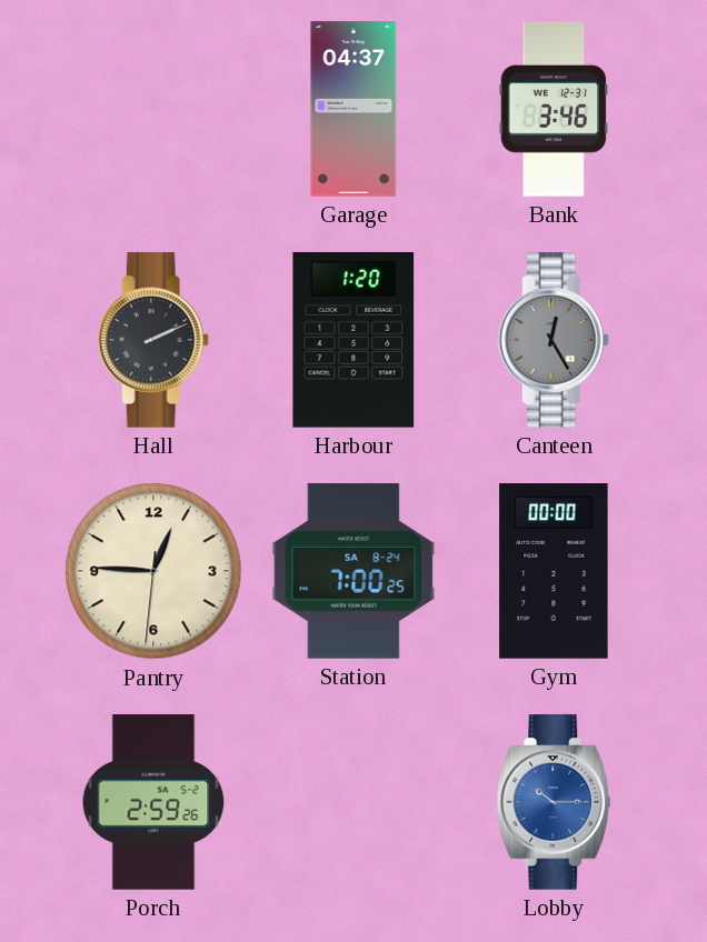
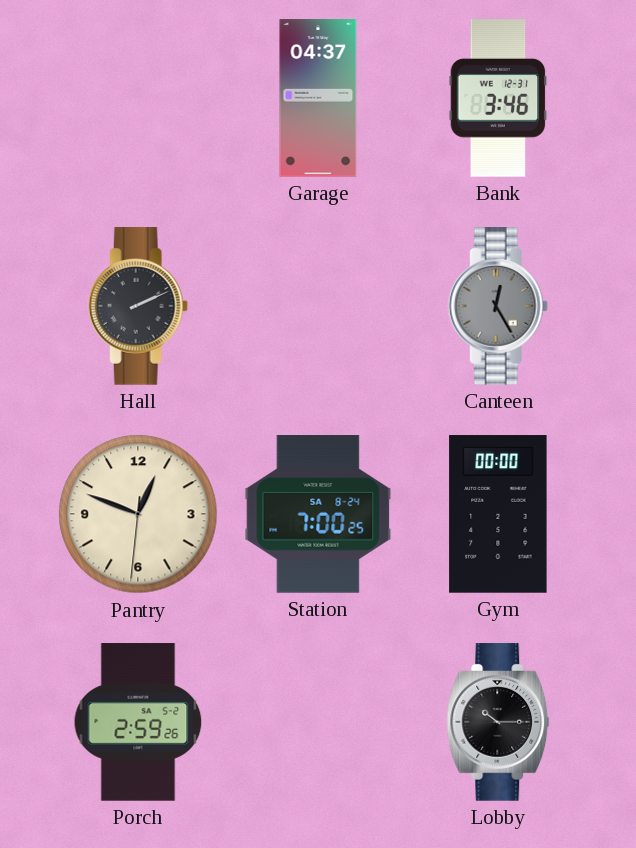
Harbour: 1:20 -> none
Pantry: 12:45 -> 12:48
Lobby dial: blue -> black
